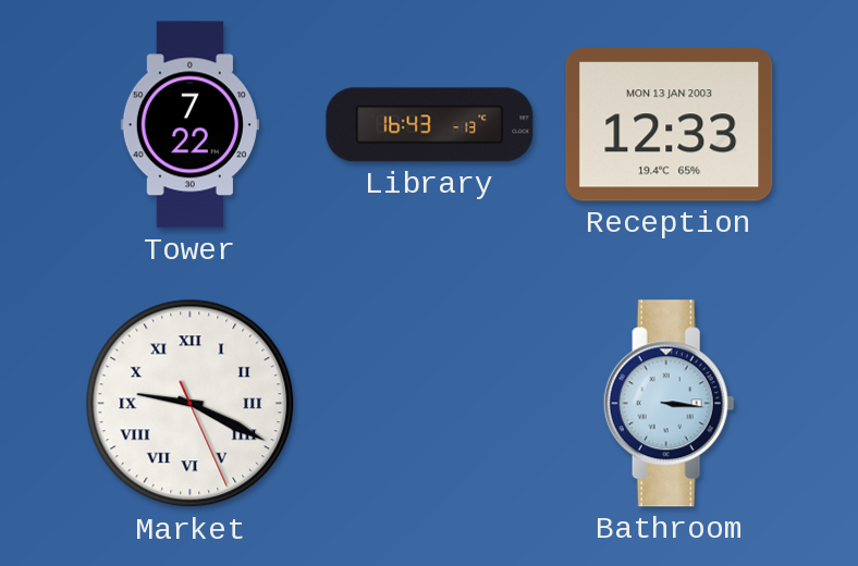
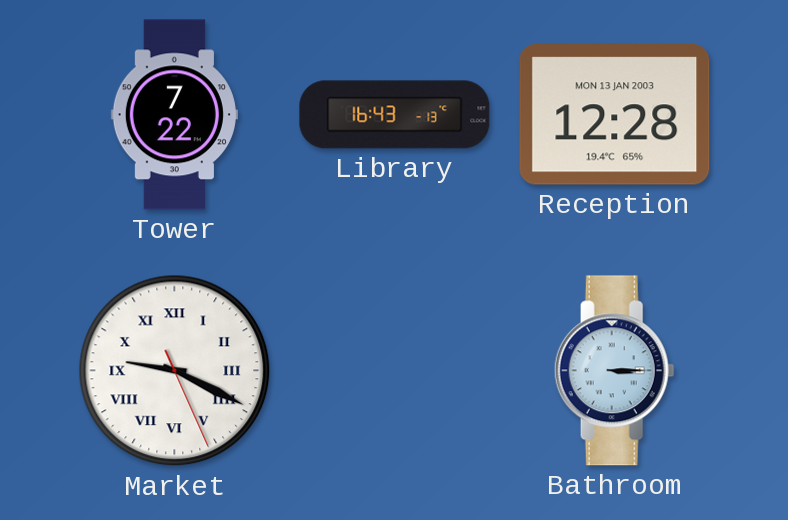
Reception: 12:33 -> 12:28
Bathroom: 3:16 -> 3:15
